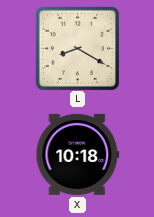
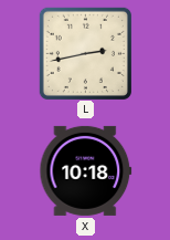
L: 8:20 -> 2:43
